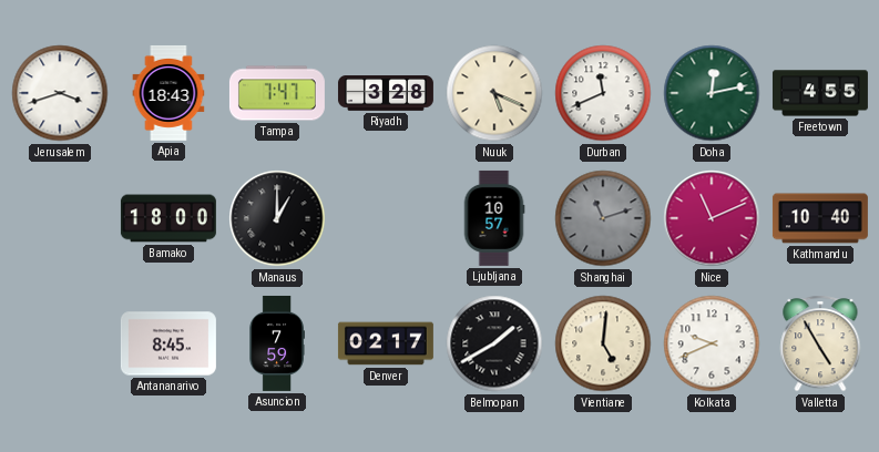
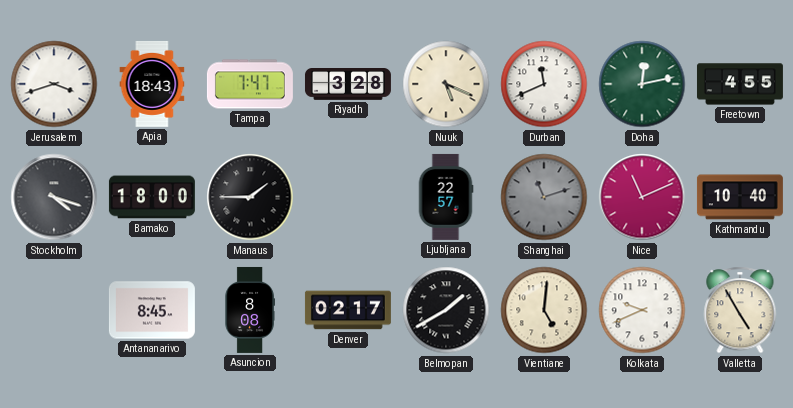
Stockholm: none -> 4:18
Manaus: 1:00 -> 1:45
Ljubljana: 10:57 -> 22:57
Asuncion: 7:59 -> 8:08
